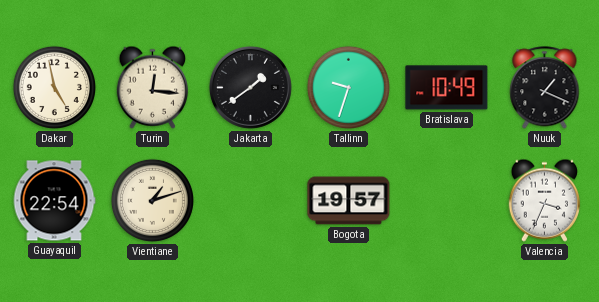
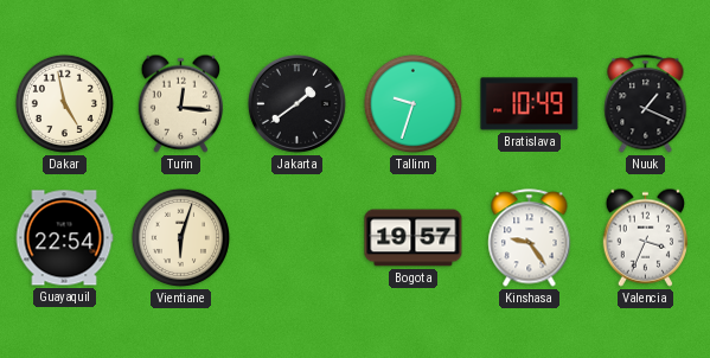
Vientiane: 1:12 -> 6:03
Kinshasa: none -> 9:24
